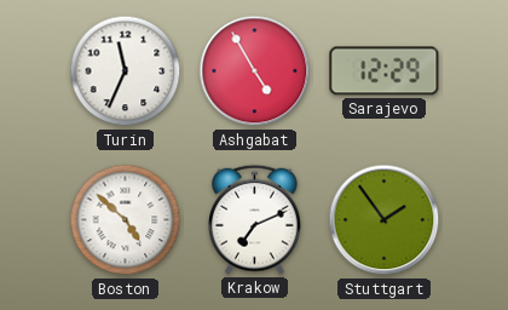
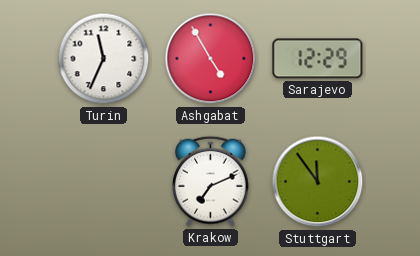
Boston: 4:52 -> none
Stuttgart: 1:54 -> 11:54
